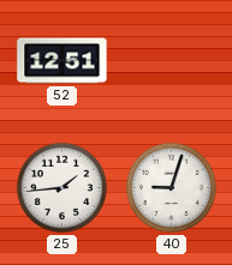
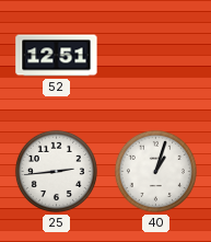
25: 1:44 -> 2:44
40: 9:03 -> 1:03
